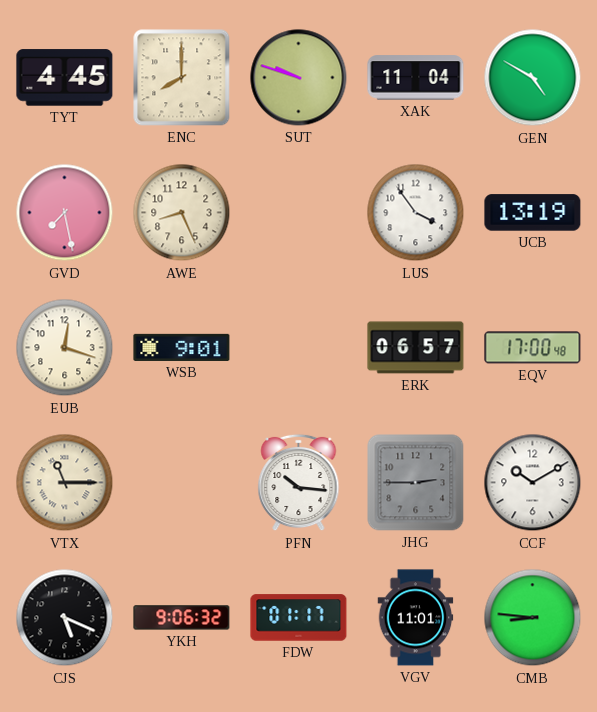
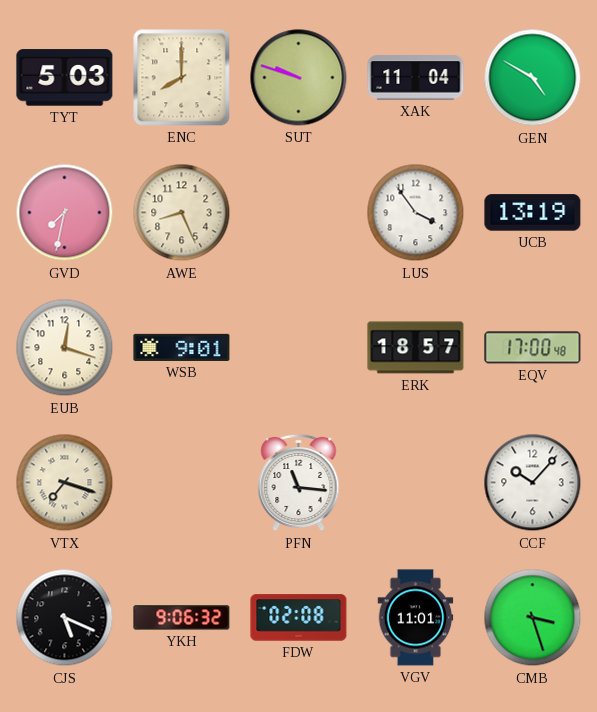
TYT: 4:45 -> 5:03
GVD: 7:28 -> 7:32
ERK: 06:57 -> 18:57
VTX: 11:15 -> 7:18
PFN: 10:16 -> 11:16
JHG: 2:45 -> none
CCF: 10:10 -> 10:07
FDW: 01:17 -> 02:08
CMB: 8:46 -> 3:27
